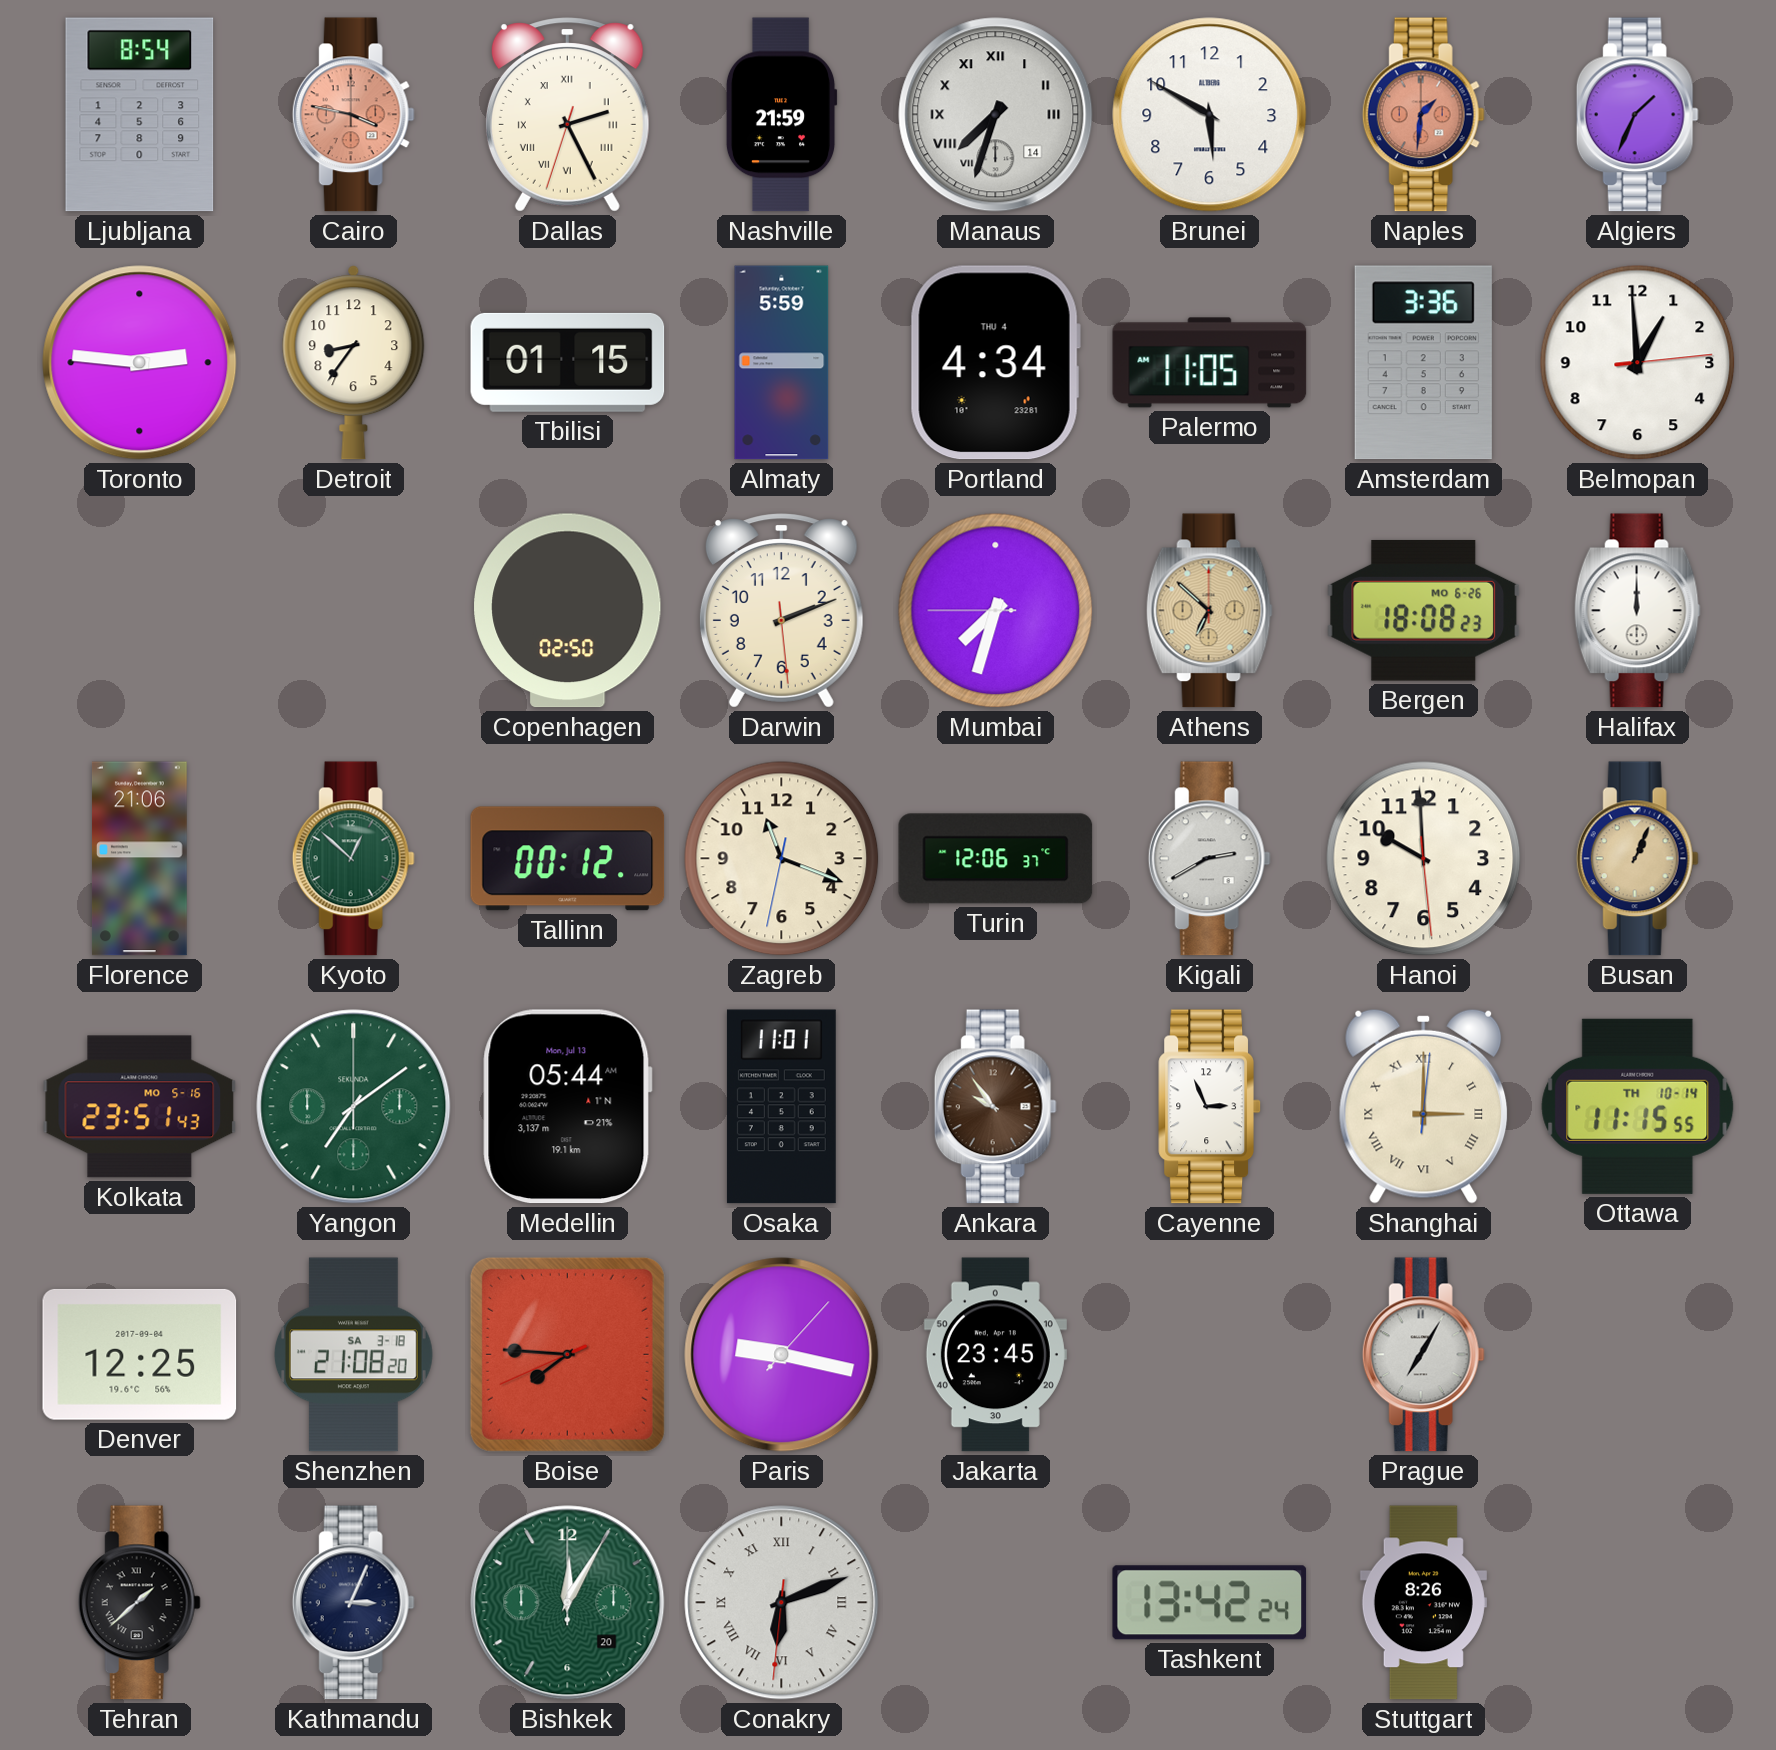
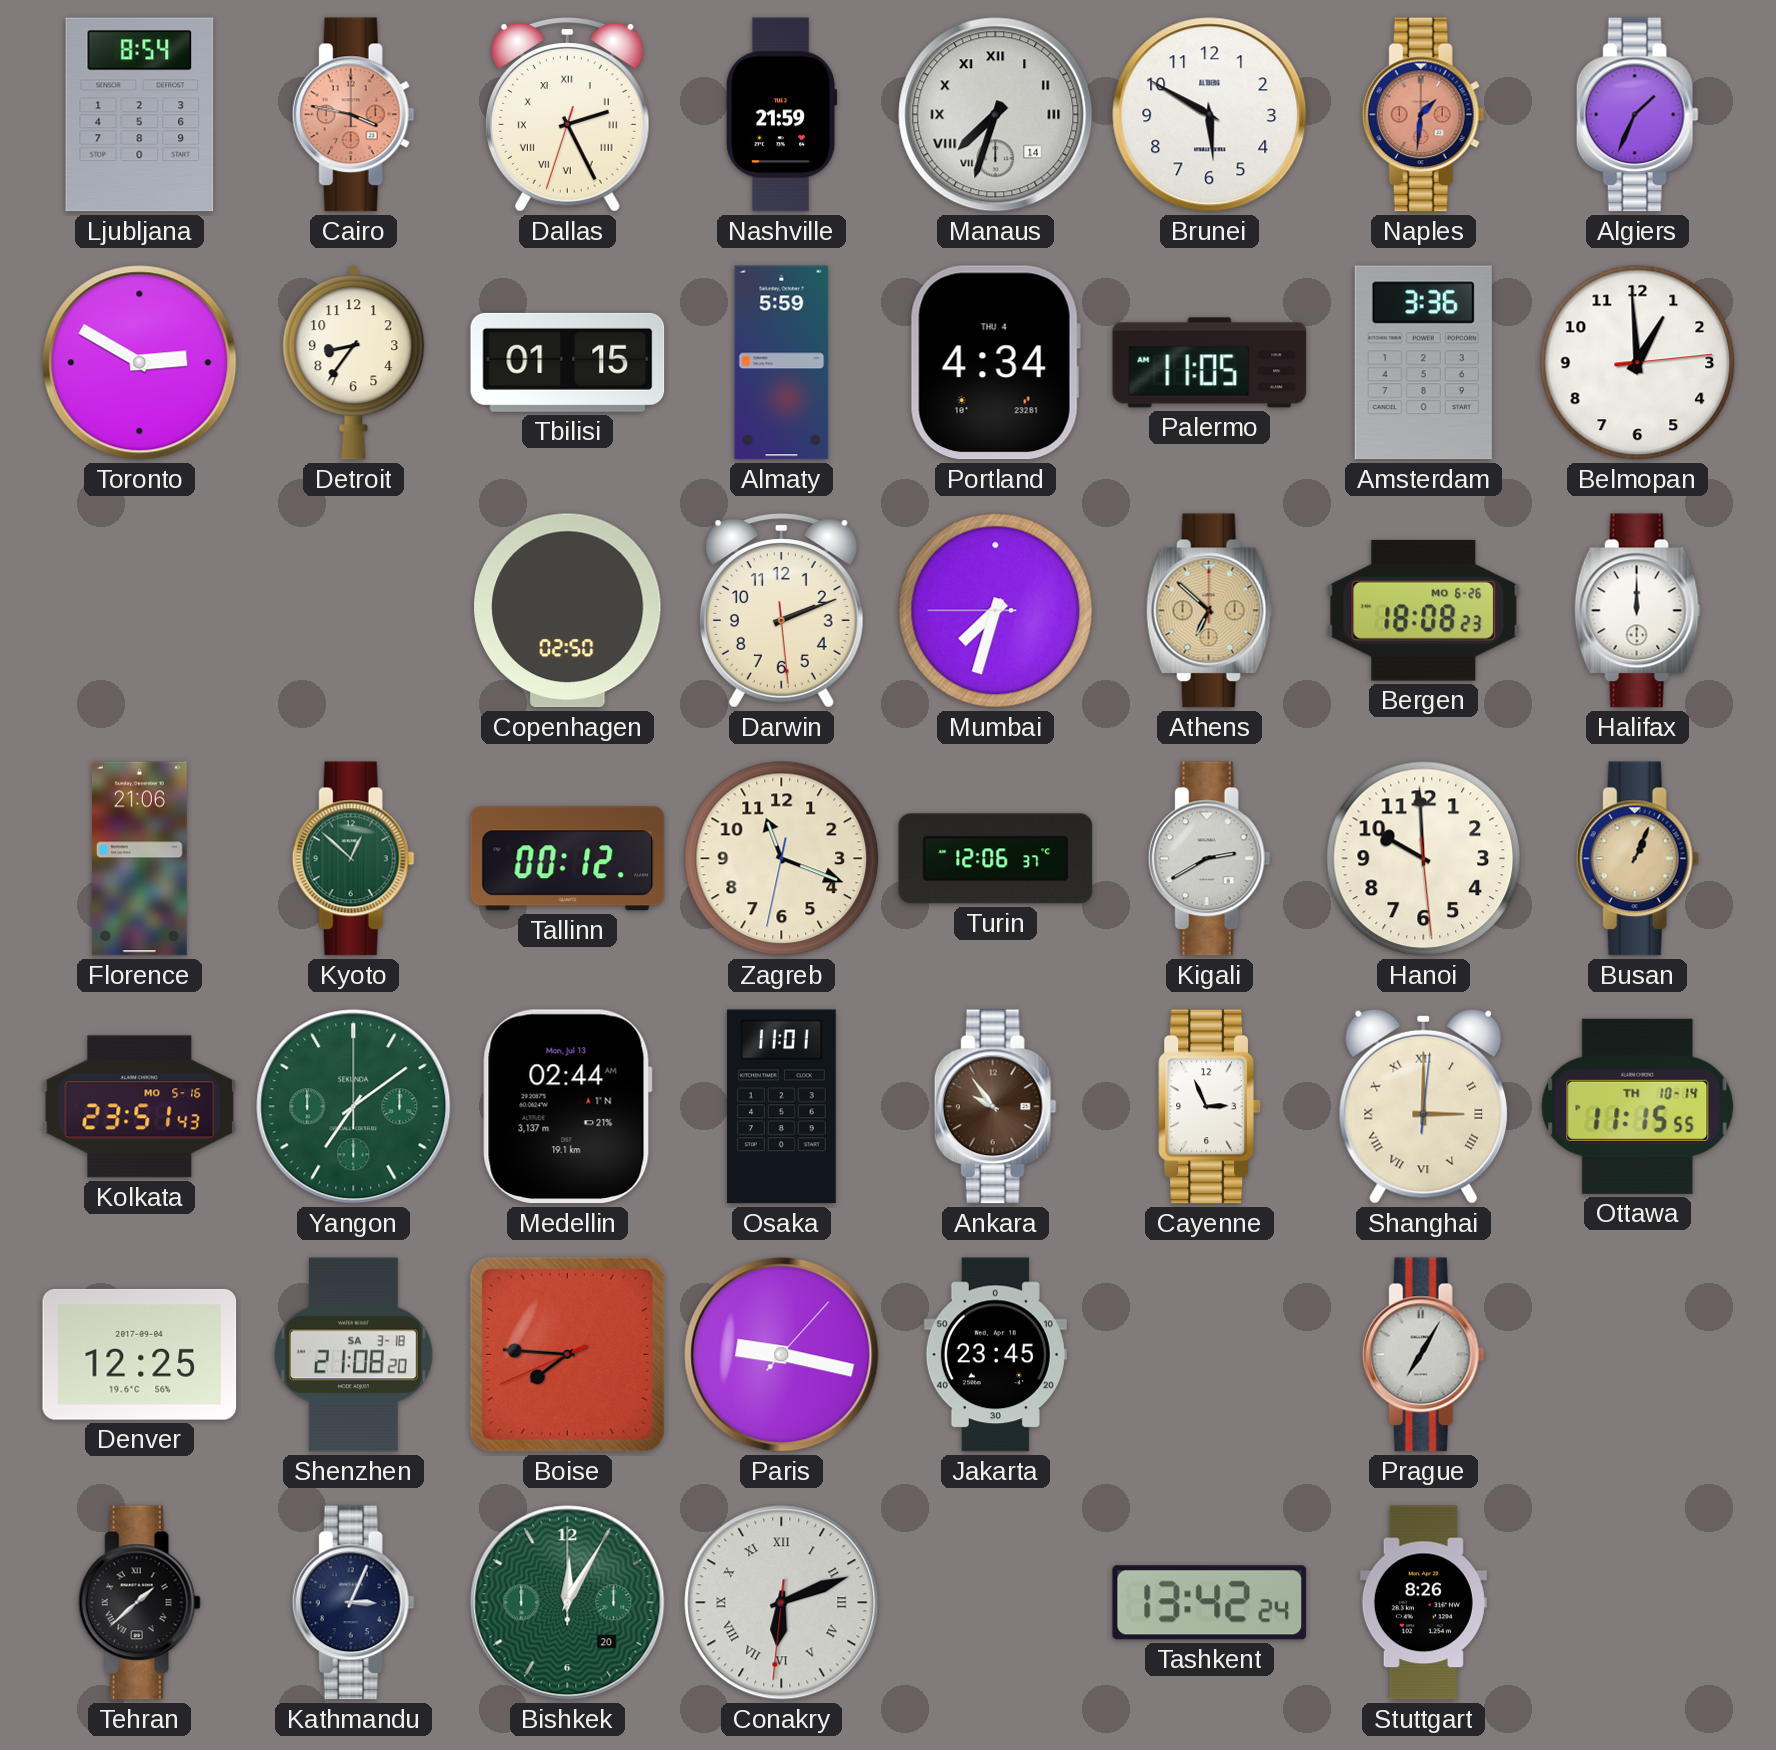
Toronto: 2:46 -> 2:50
Medellin: 05:44 -> 02:44
